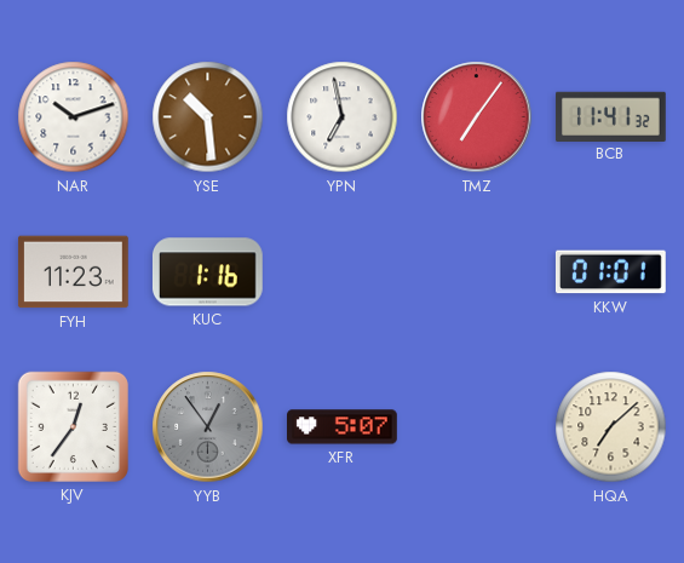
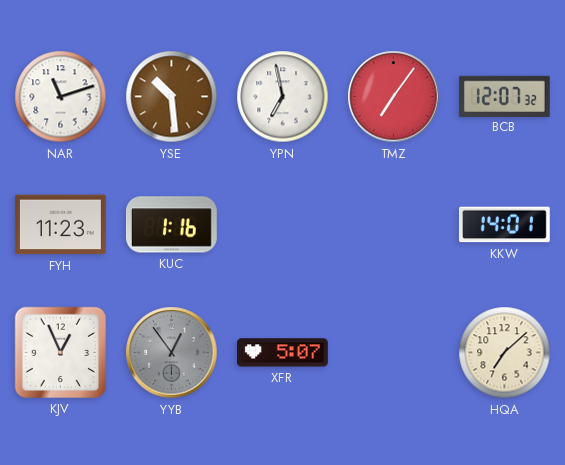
NAR: 10:12 -> 11:12
BCB: 11:41 -> 12:07
KKW: 01:01 -> 14:01
KJV: 12:36 -> 12:56
